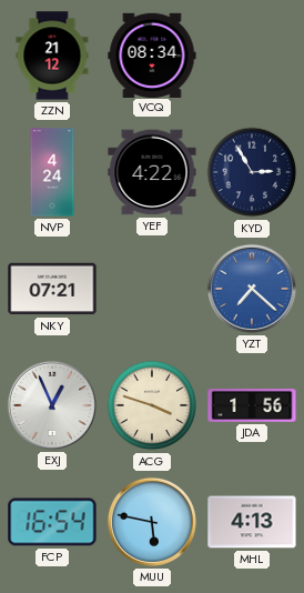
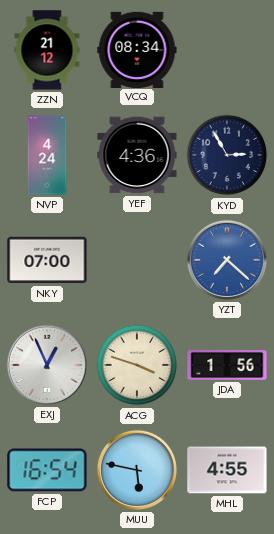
YEF: 4:22 -> 4:36
NKY: 07:21 -> 07:00
MHL: 4:13 -> 4:55
